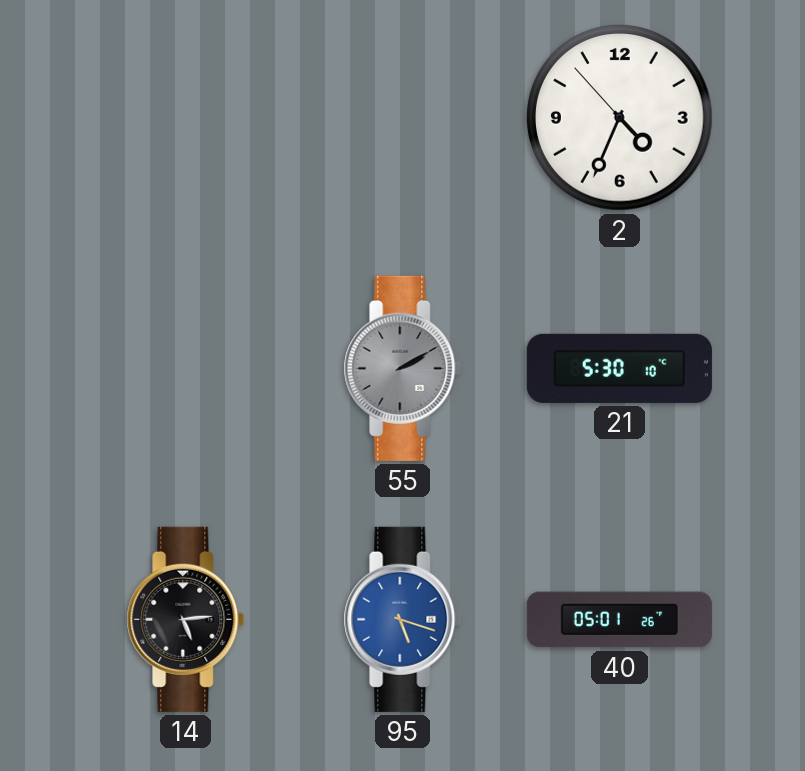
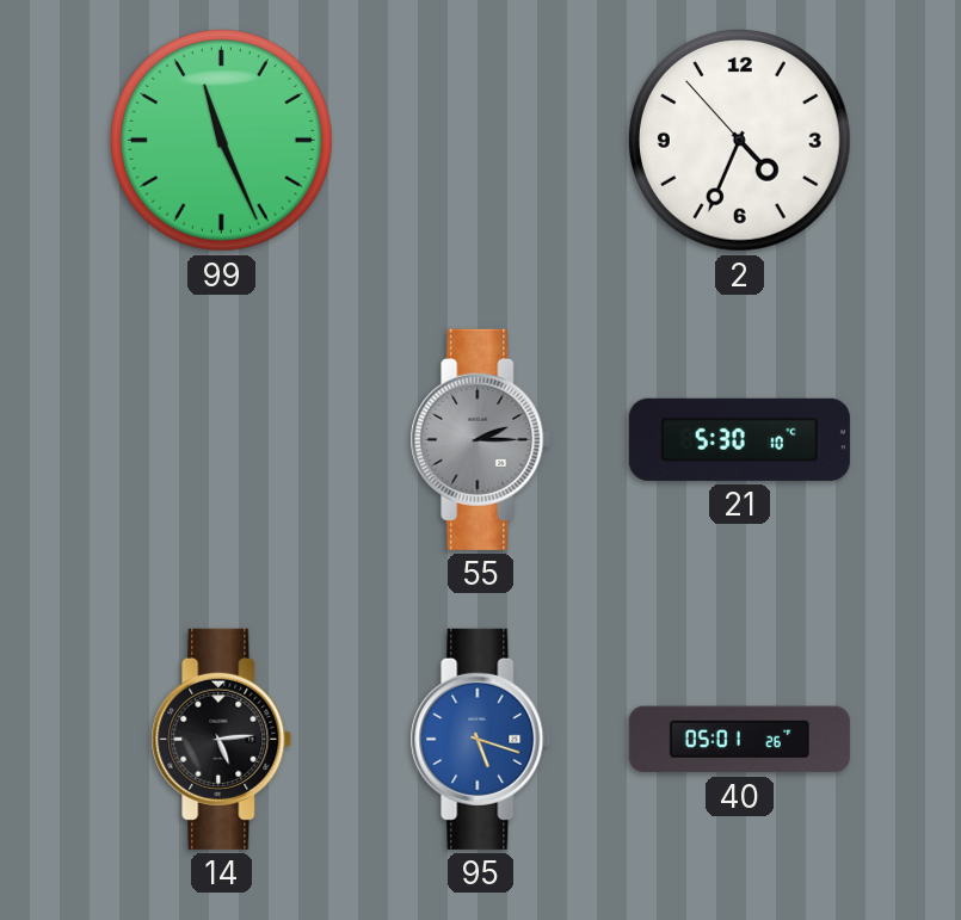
99: none -> 11:26
55: 2:10 -> 2:15
